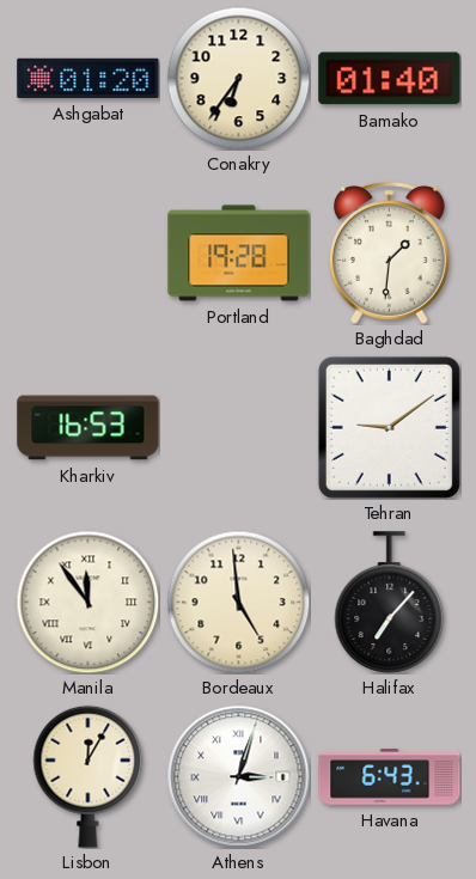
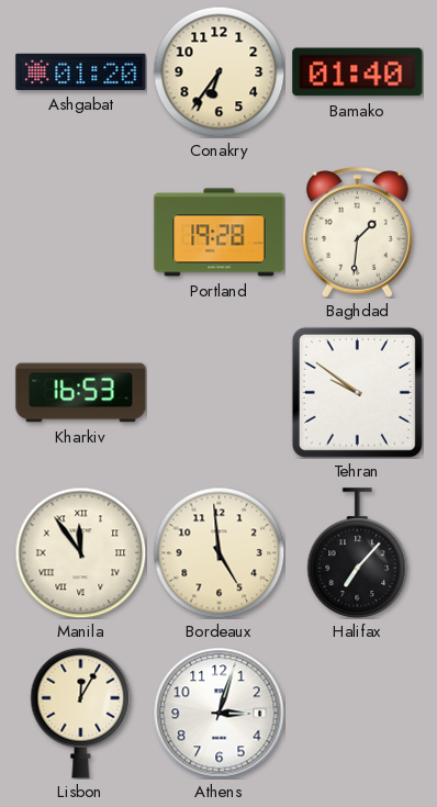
Tehran: 9:09 -> 9:51
Athens numerals: Roman -> Arabic
Havana: 6:43 -> none
